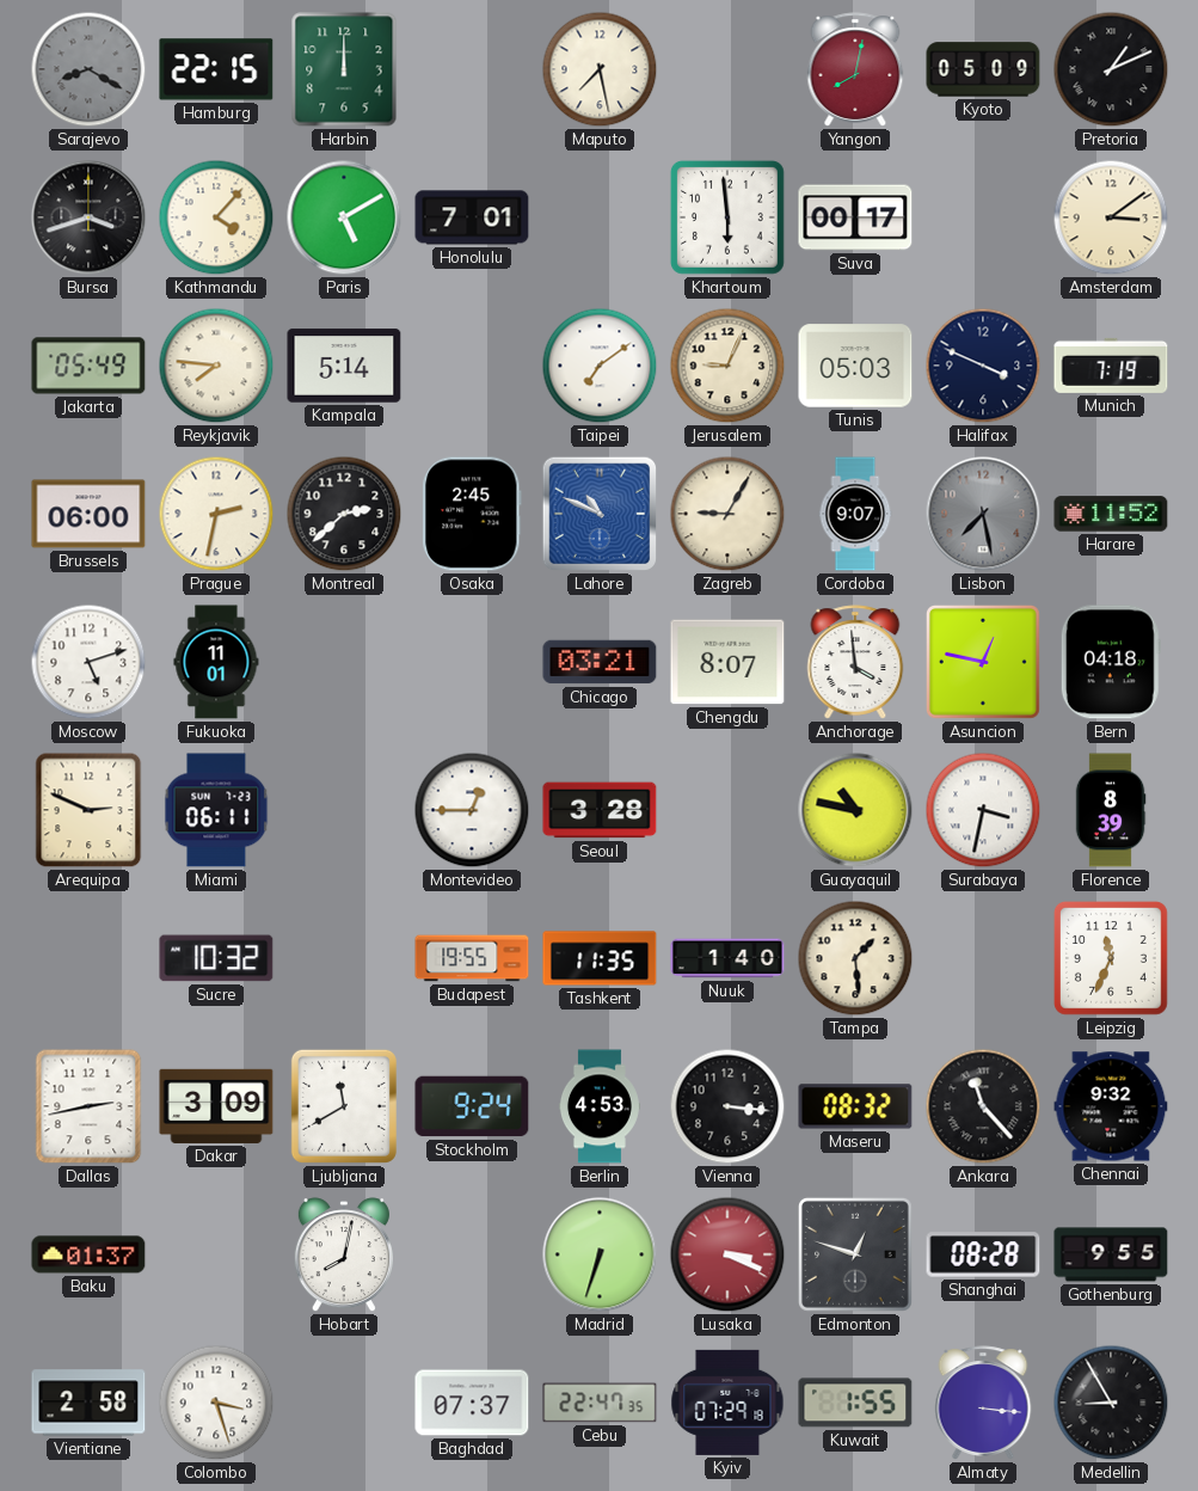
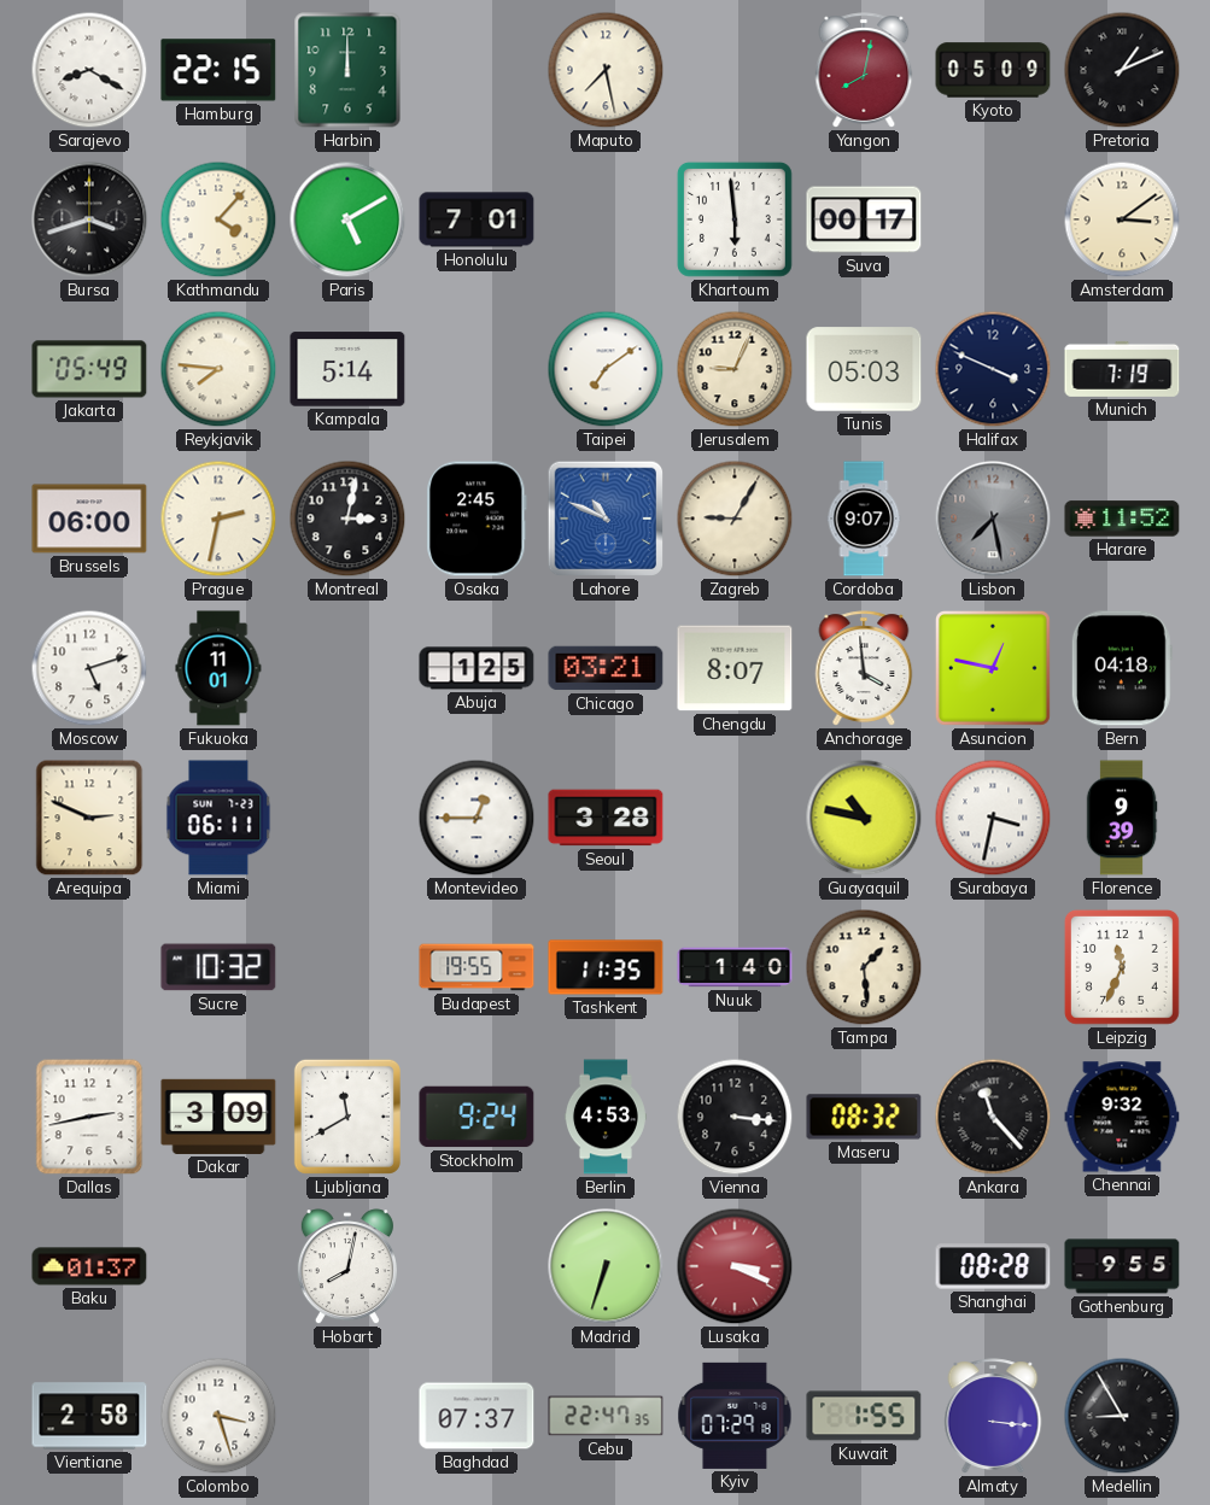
Sarajevo dial: grey -> white
Montreal: 2:38 -> 3:02
Abuja: none -> 1:25
Florence: 8:39 -> 9:39
Edmonton: 12:48 -> none
